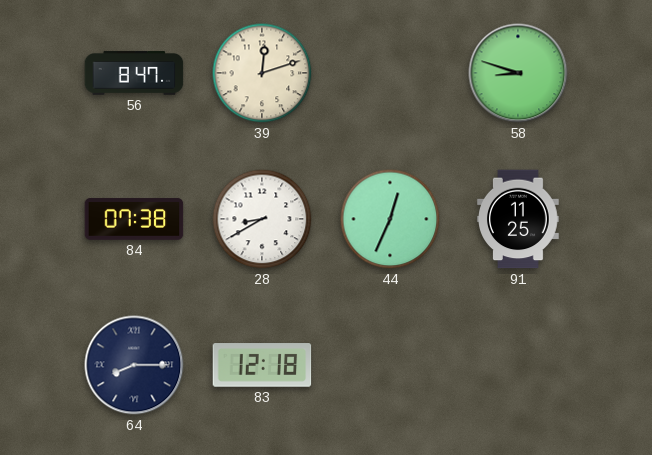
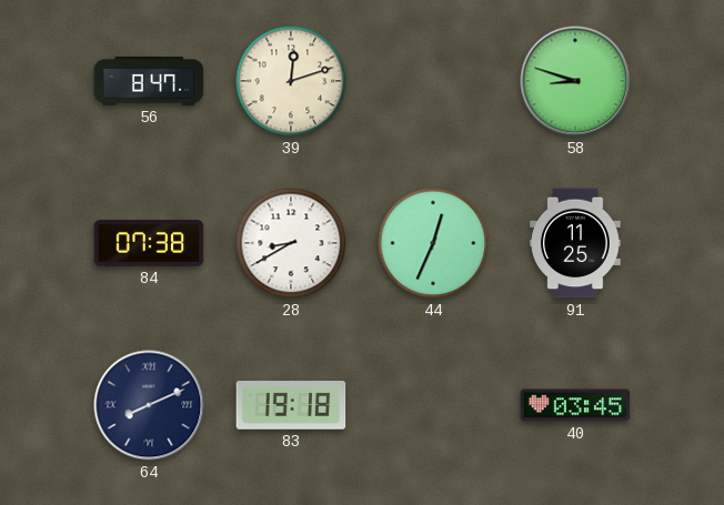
64: 8:15 -> 8:11
83: 12:18 -> 19:18
40: none -> 03:45
